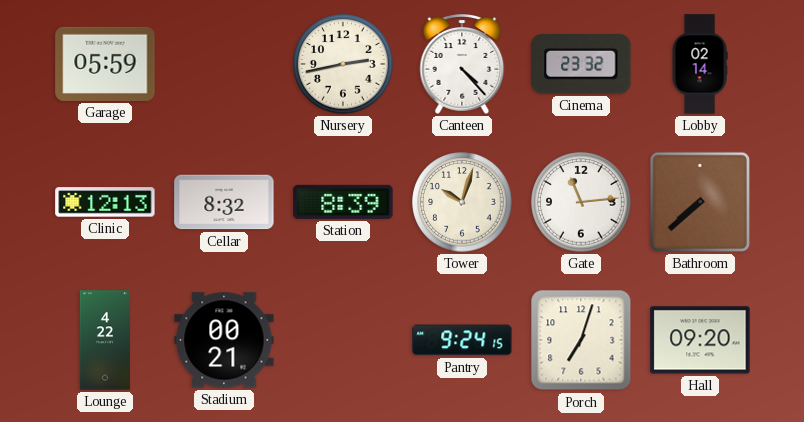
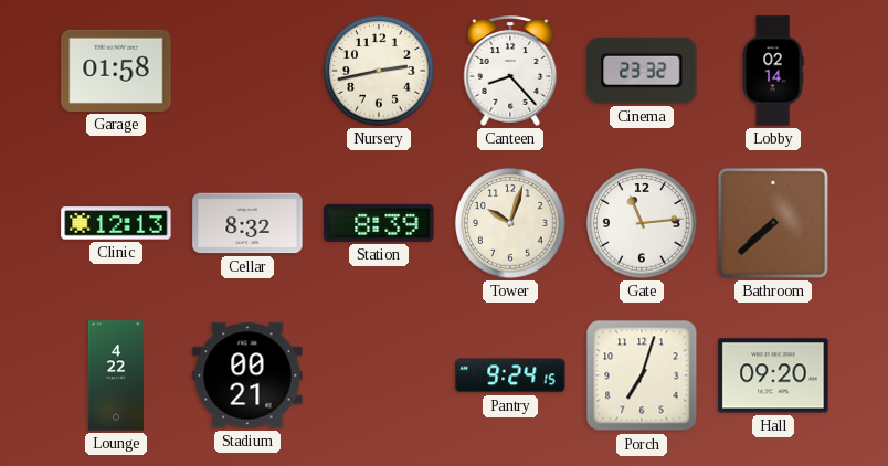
Garage: 05:59 -> 01:58
Canteen: 4:23 -> 8:23
